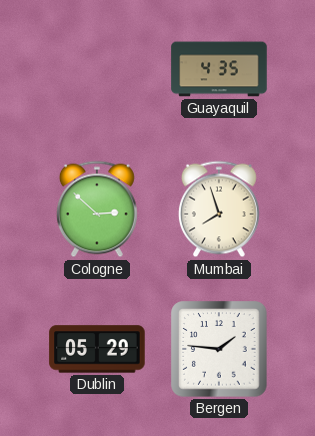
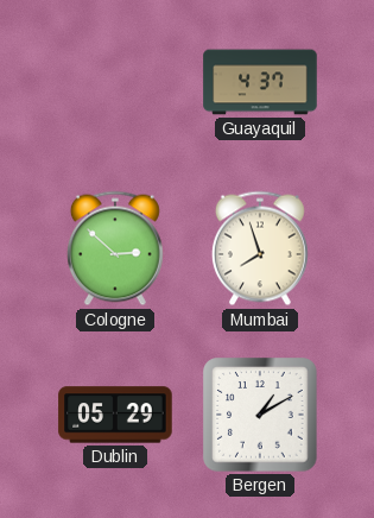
Guayaquil: 4:35 -> 4:37
Bergen: 1:46 -> 1:10
